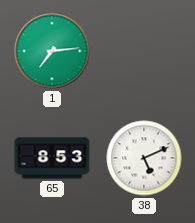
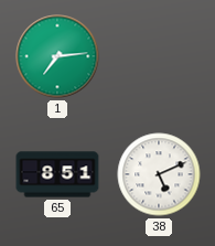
65: 8:53 -> 8:51
